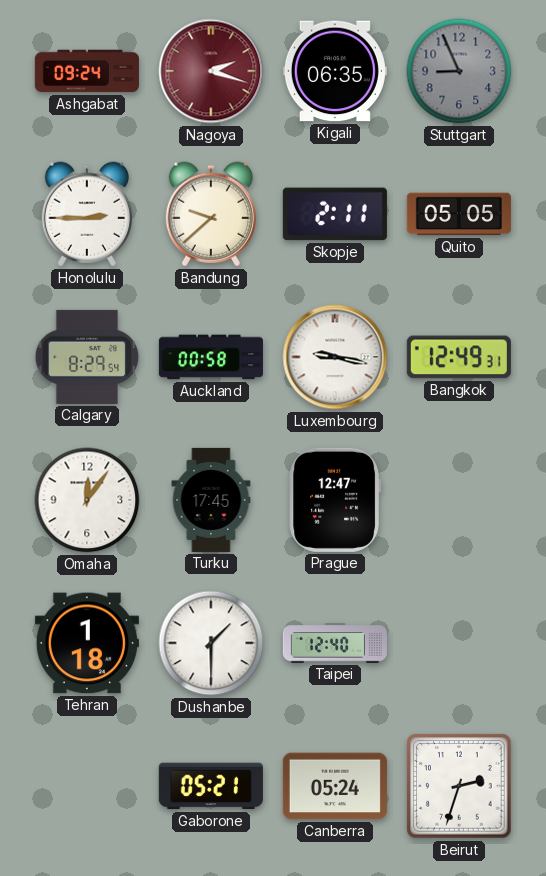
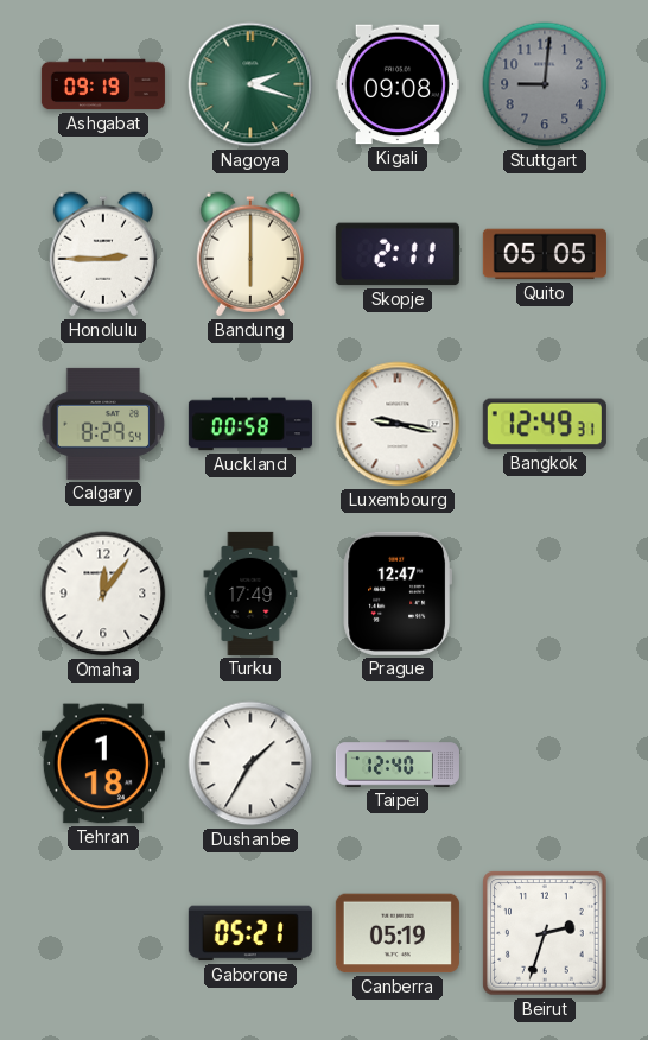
Ashgabat: 09:24 -> 09:19
Nagoya dial: burgundy -> green
Kigali: 06:35 -> 09:08
Stuttgart: 8:56 -> 9:01
Bandung: 9:38 -> 6:00
Turku: 17:45 -> 17:49
Dushanbe: 1:30 -> 1:35
Canberra: 05:24 -> 05:19
